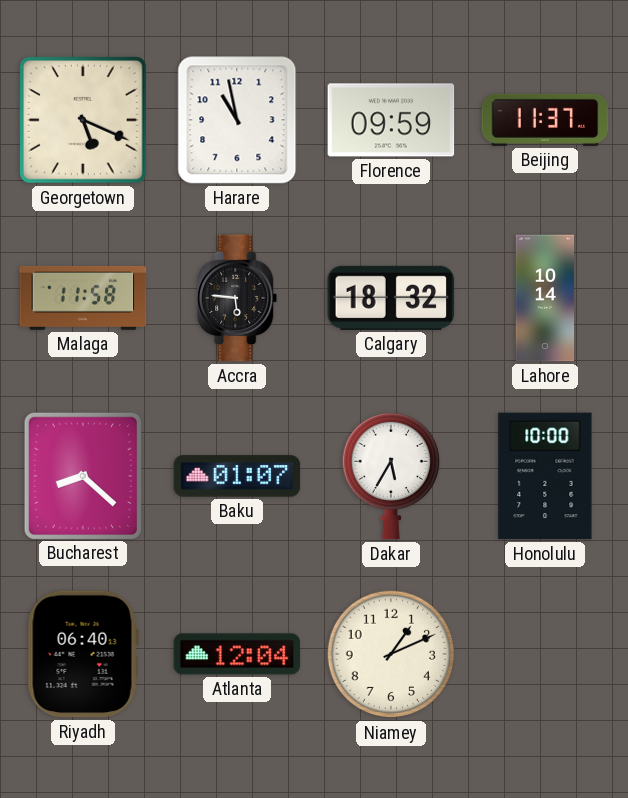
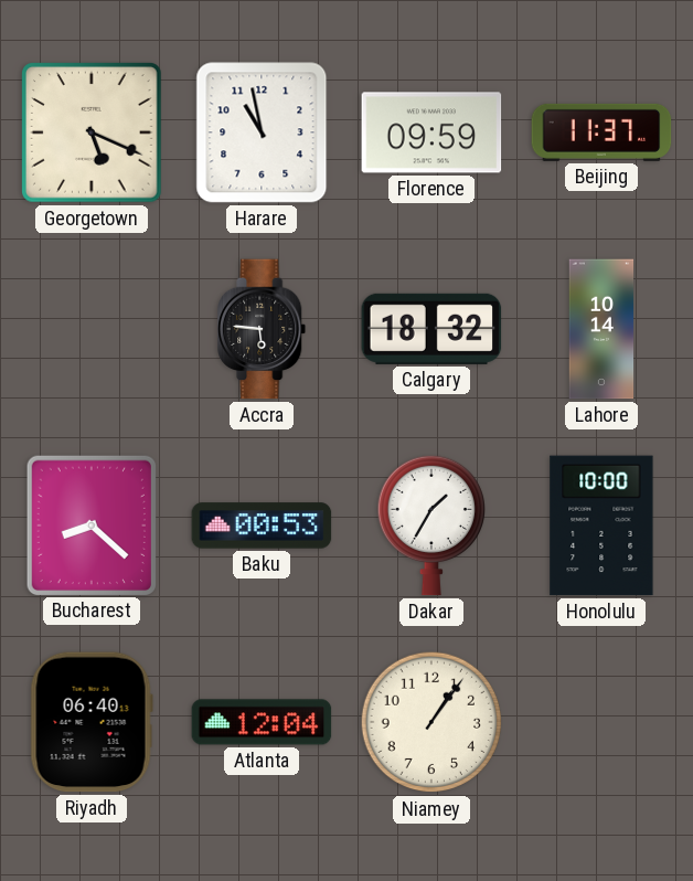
Malaga: 11:58 -> none
Baku: 01:07 -> 00:53
Dakar: 5:35 -> 1:35
Niamey: 1:11 -> 1:06
